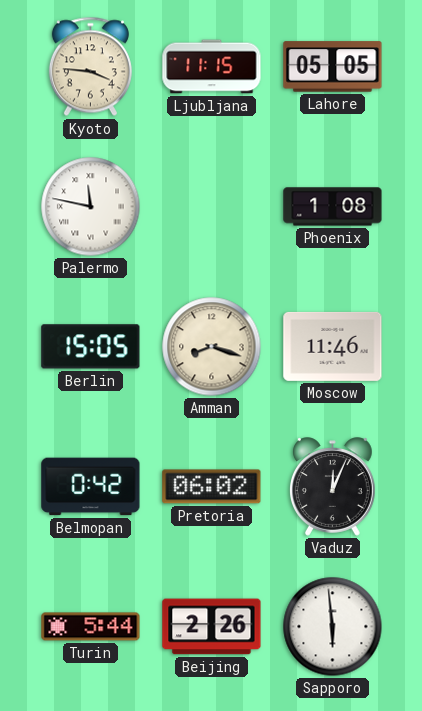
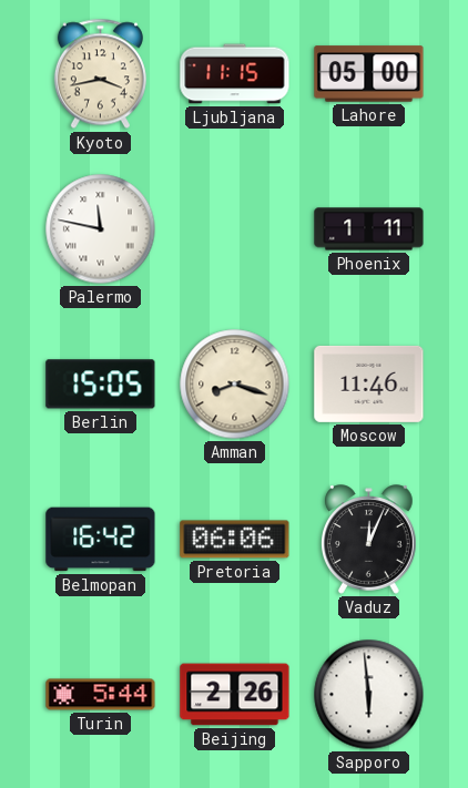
Kyoto: 3:46 -> 3:43
Lahore: 05:05 -> 05:00
Phoenix: 1:08 -> 1:11
Belmopan: 0:42 -> 16:42
Pretoria: 06:02 -> 06:06
